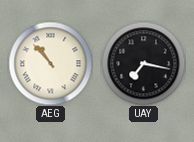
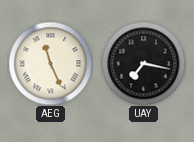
AEG: 10:53 -> 11:26
